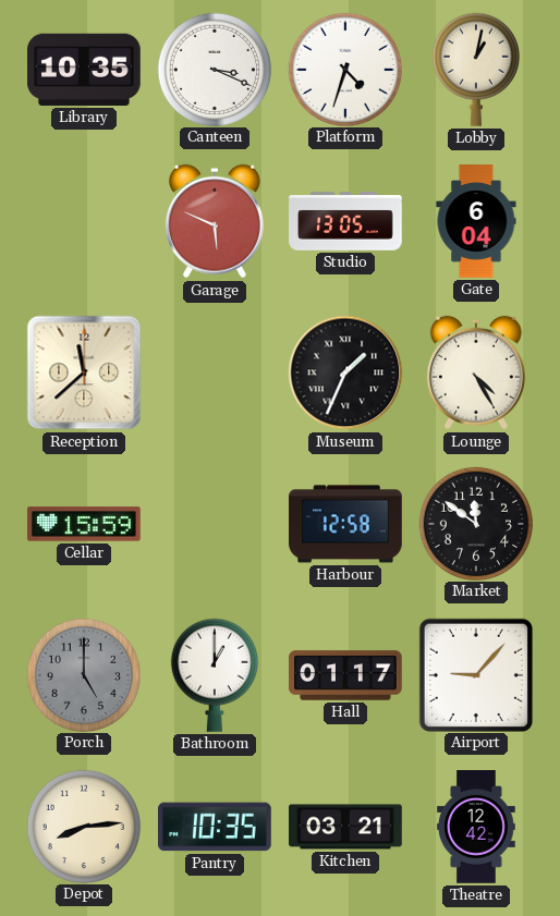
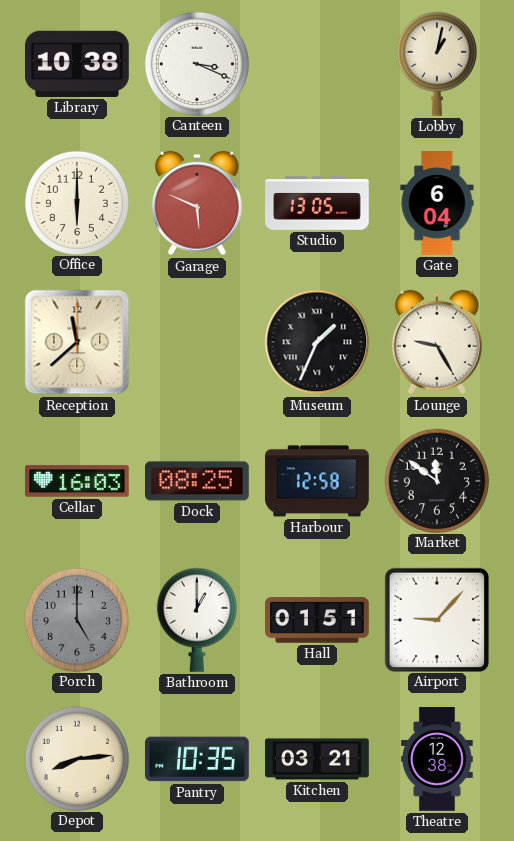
Library: 10:35 -> 10:38
Platform: 4:33 -> none
Office: none -> 6:00
Lounge: 4:25 -> 9:25
Cellar: 15:59 -> 16:03
Dock: none -> 08:25
Hall: 01:17 -> 01:51
Theatre: 12:42 -> 12:38
